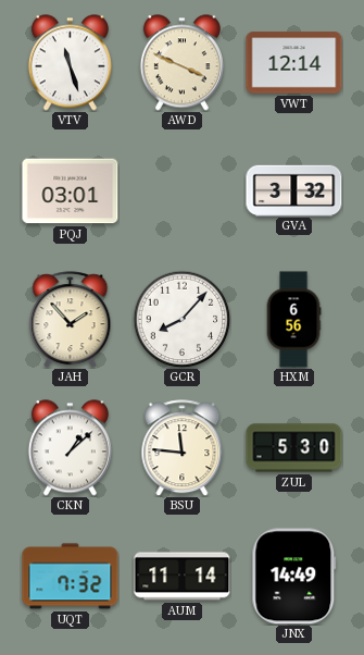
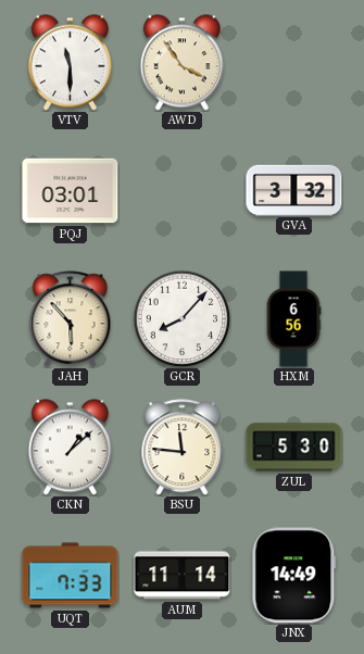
VTV: 11:27 -> 11:30
AWD: 3:49 -> 3:54
VWT: 12:14 -> none
JAH: 1:53 -> 5:53
UQT: 7:32 -> 7:33
